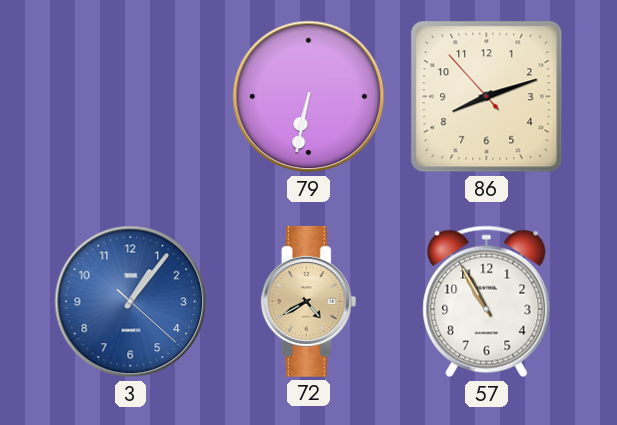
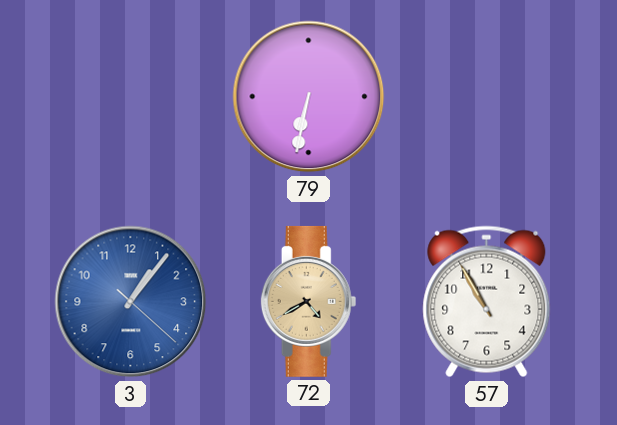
86: 8:11 -> none
